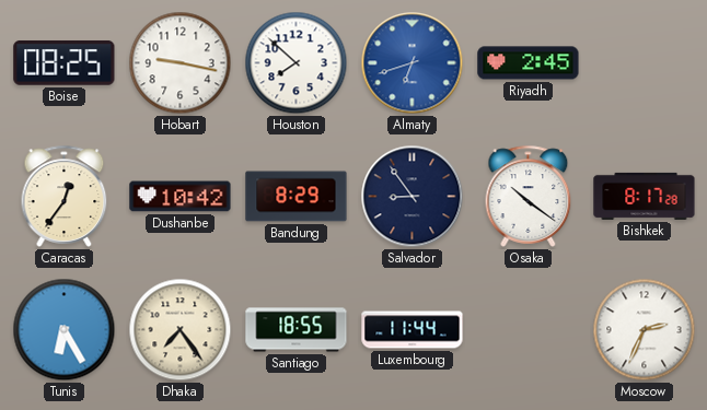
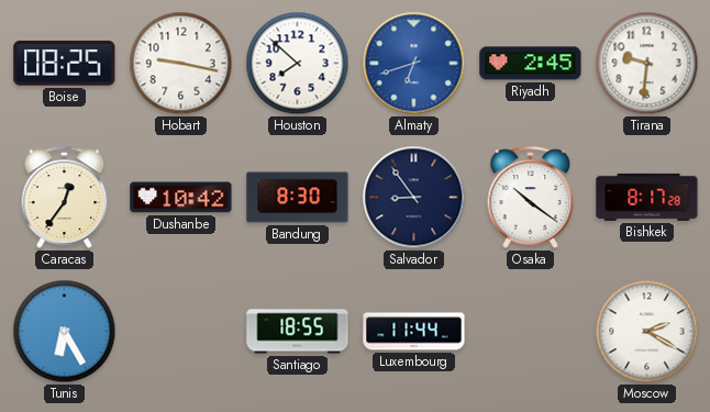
Tirana: none -> 9:31
Bandung: 8:29 -> 8:30
Dhaka: 7:24 -> none
Moscow: 2:34 -> 2:20
